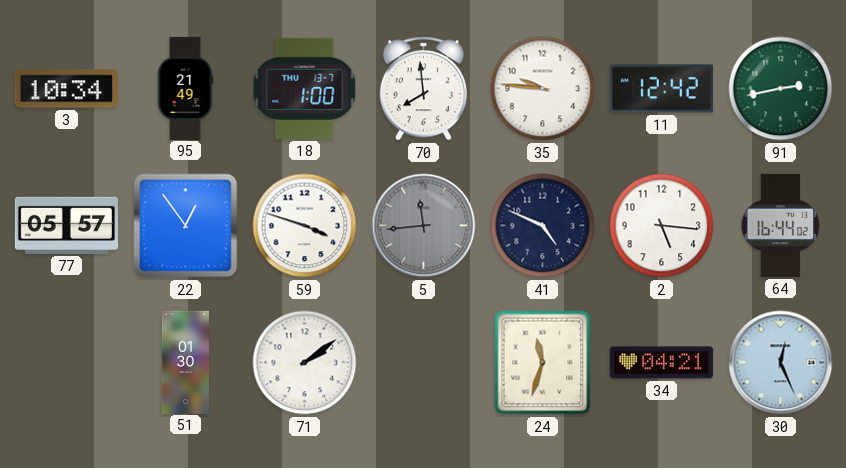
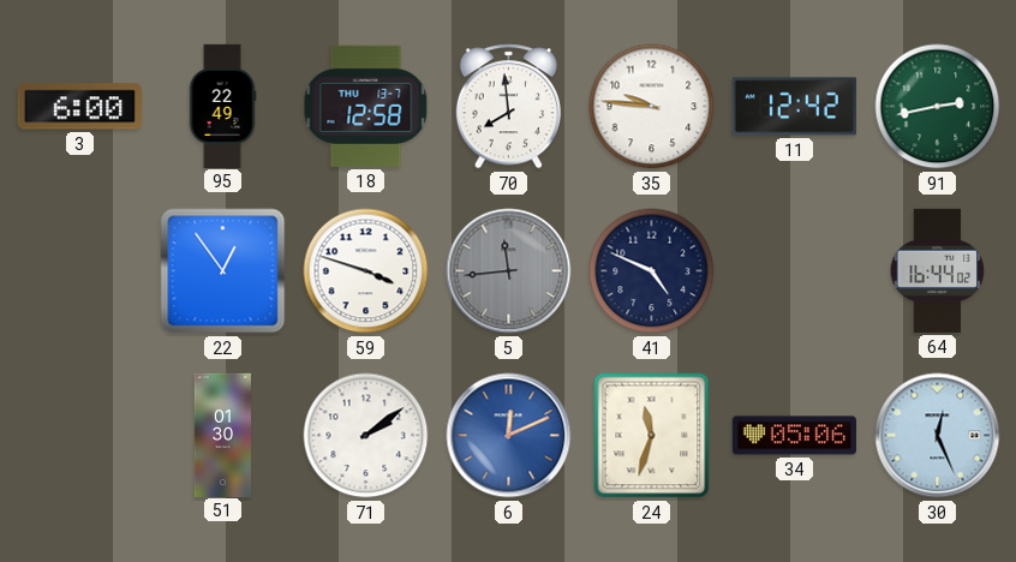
3: 10:34 -> 6:00
95: 21:49 -> 22:49
18: 1:00 -> 12:58
77: 05:57 -> none
2: 5:16 -> none
6: none -> 12:11
34: 04:21 -> 05:06
